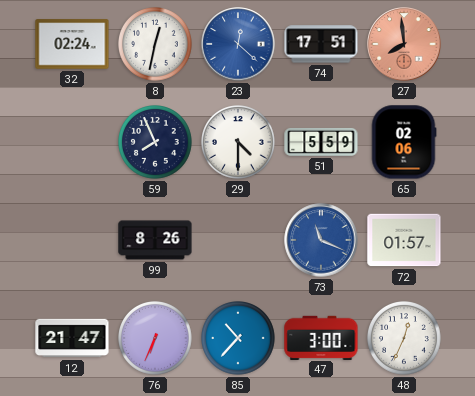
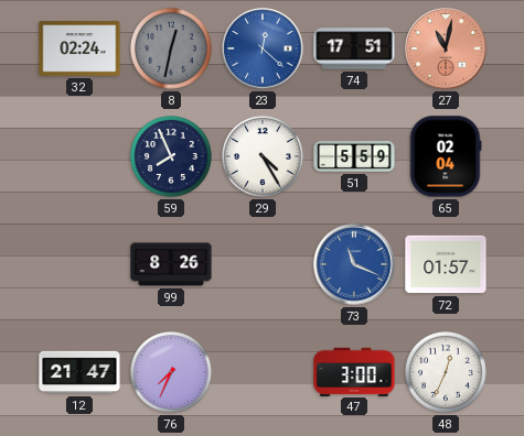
8 dial: white -> grey
27: 7:59 -> 11:02
29: 4:30 -> 4:25
65: 02:06 -> 02:04
76: 6:34 -> 7:34
85: 10:37 -> none
